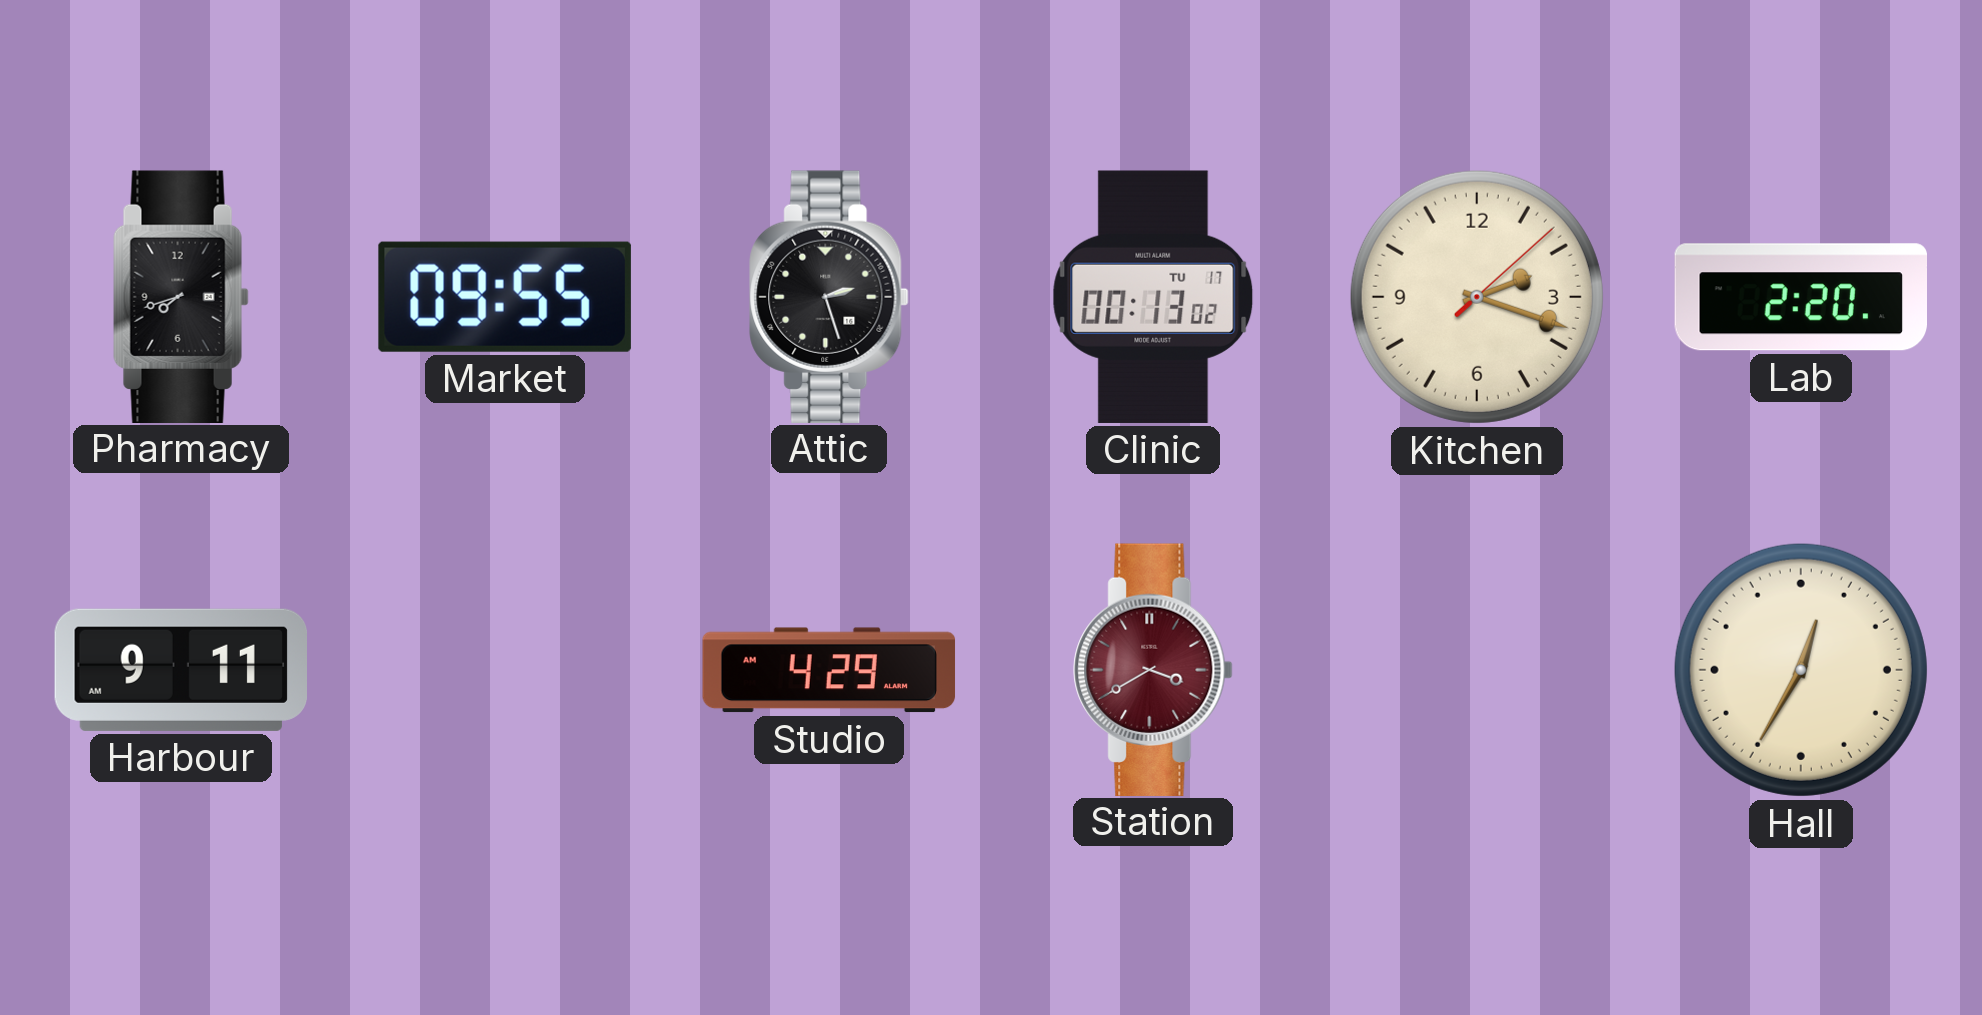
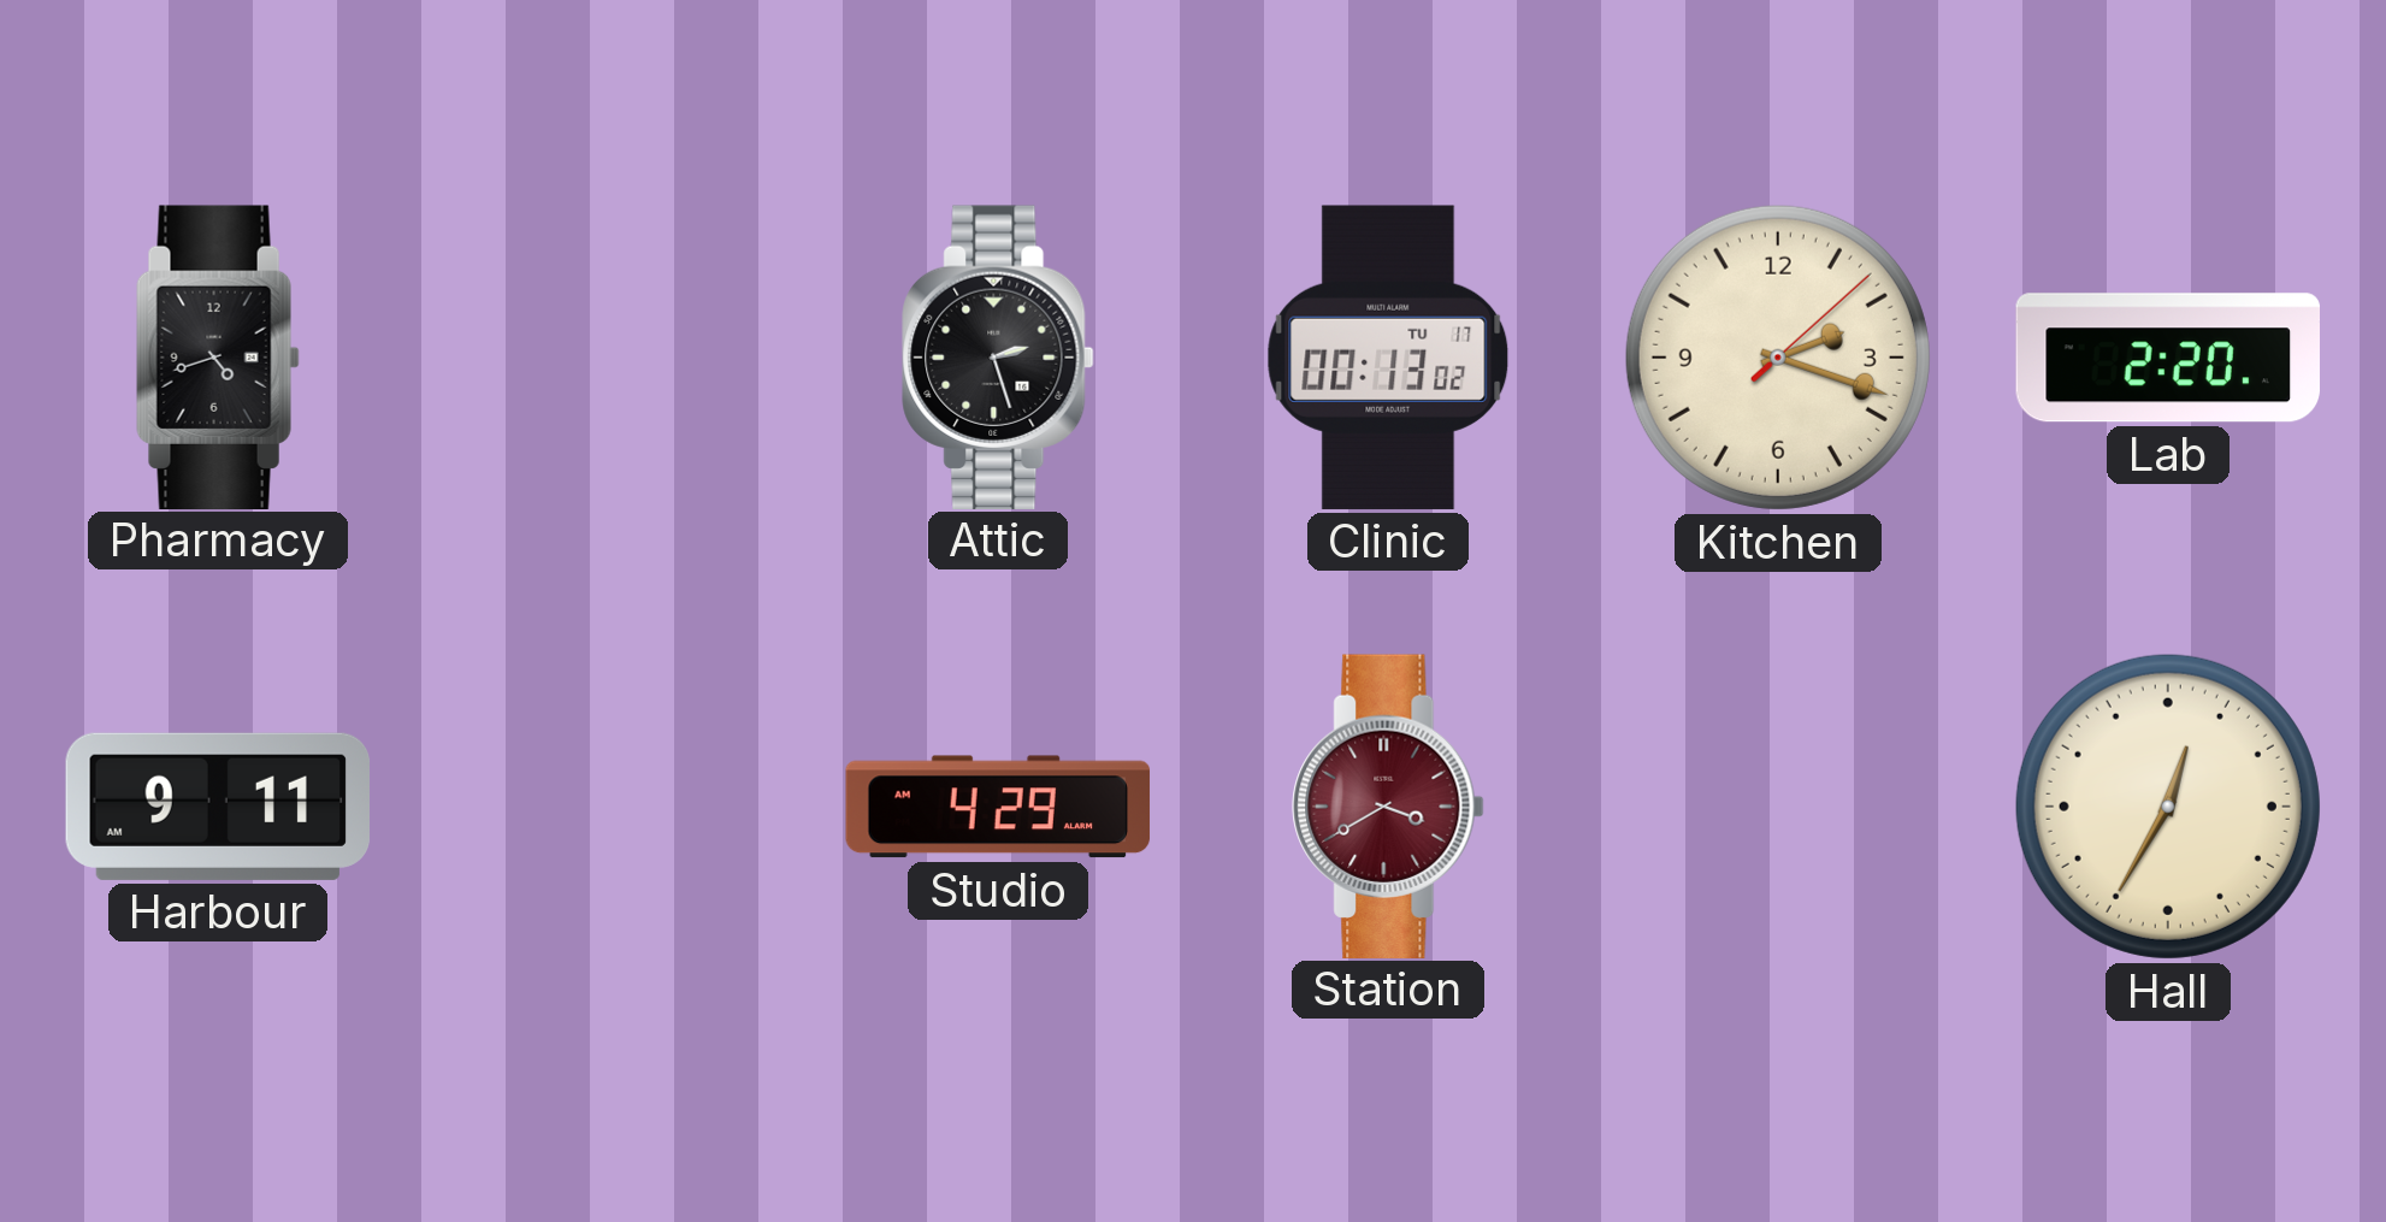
Pharmacy: 7:42 -> 4:42
Market: 09:55 -> none
